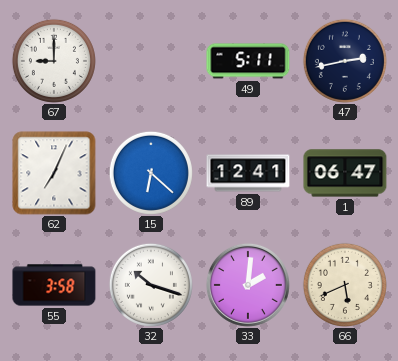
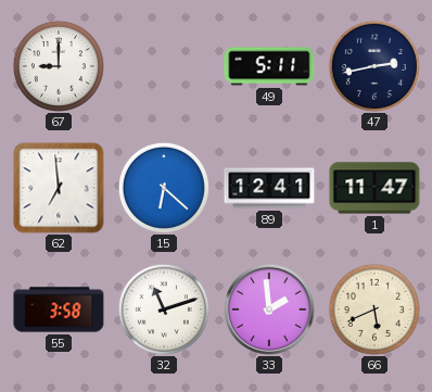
62: 7:04 -> 6:59
1: 06:47 -> 11:47
32: 10:18 -> 11:12
33: 2:01 -> 1:59
